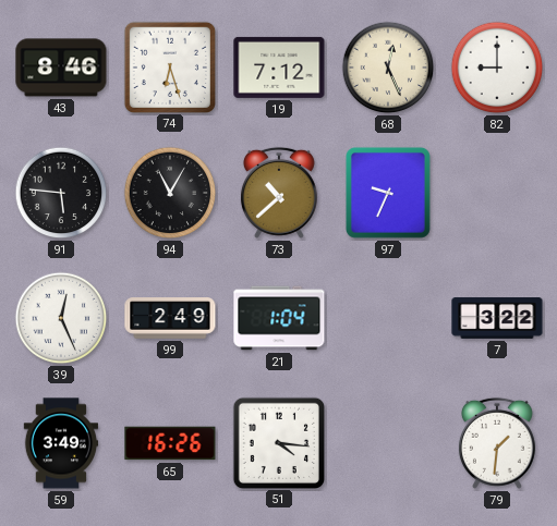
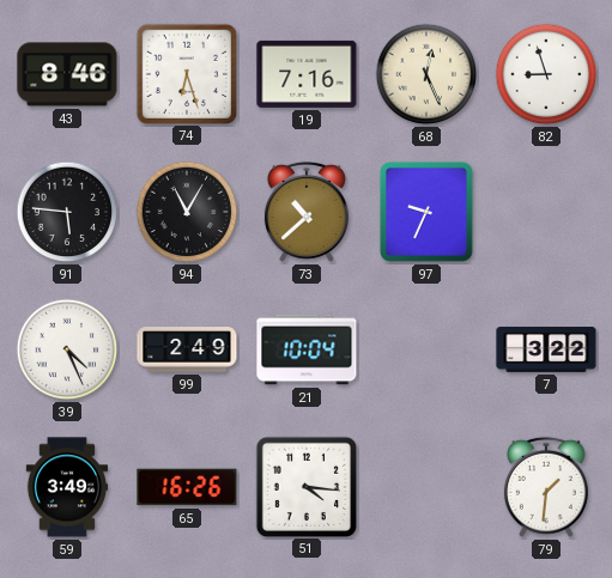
19: 7:12 -> 7:16
82: 9:00 -> 8:57
39: 12:26 -> 4:26
21: 1:04 -> 10:04
